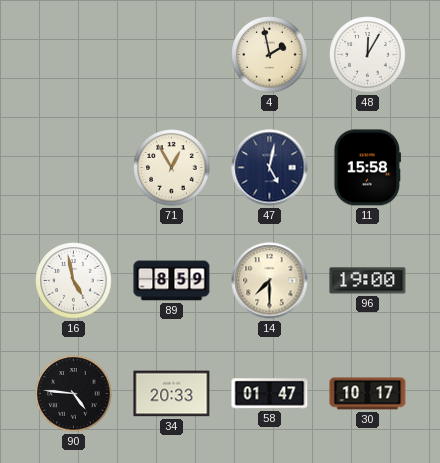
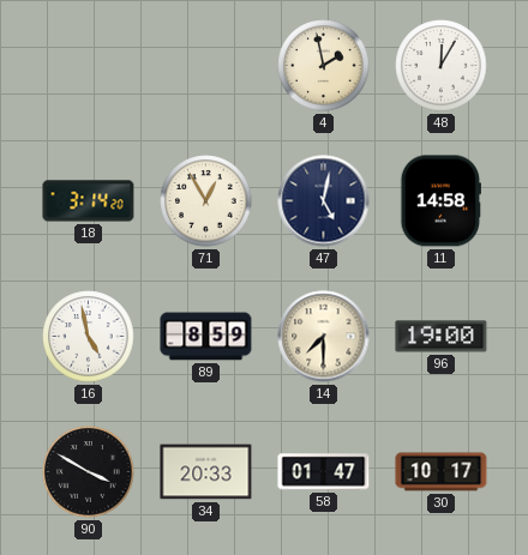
18: none -> 3:14
11: 15:58 -> 14:58
90: 4:46 -> 3:50
